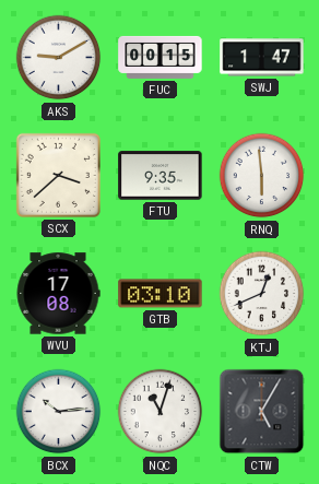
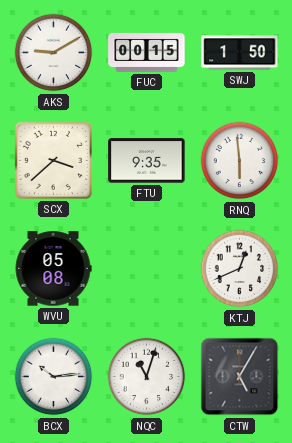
SWJ: 1:47 -> 1:50
WVU: 17:08 -> 05:08
GTB: 03:10 -> none
